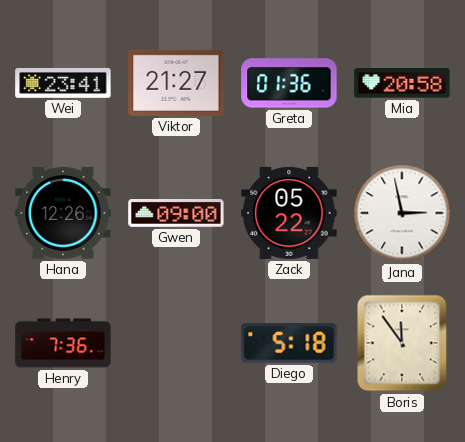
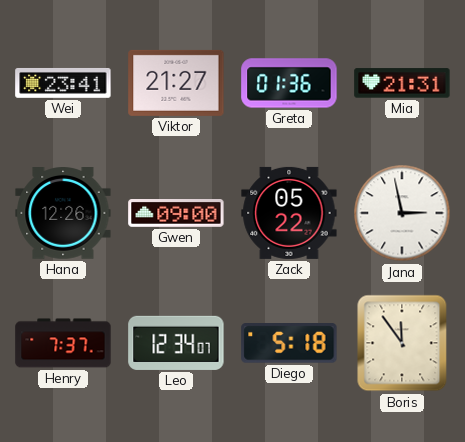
Mia: 20:58 -> 21:31
Henry: 7:36 -> 7:37
Leo: none -> 12:34
